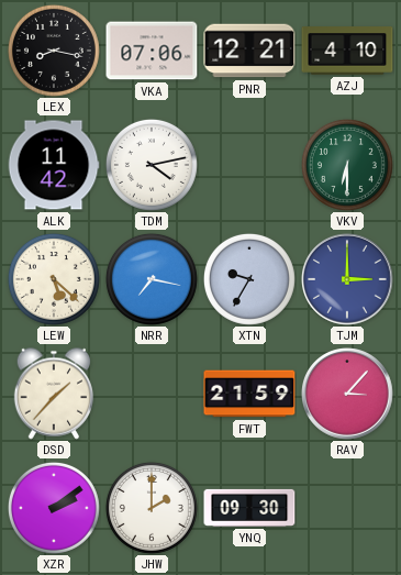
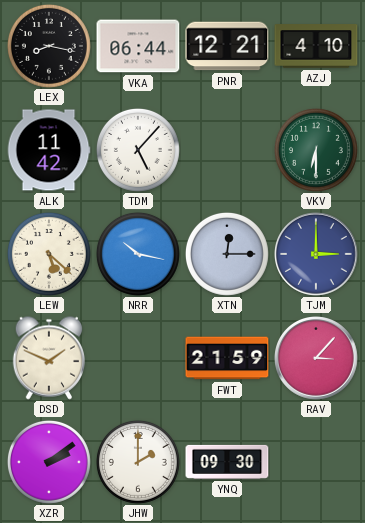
VKA: 07:06 -> 06:44
TDM: 4:13 -> 5:07
NRR: 7:17 -> 10:17
XTN: 9:35 -> 12:15
DSD: 1:37 -> 1:49
